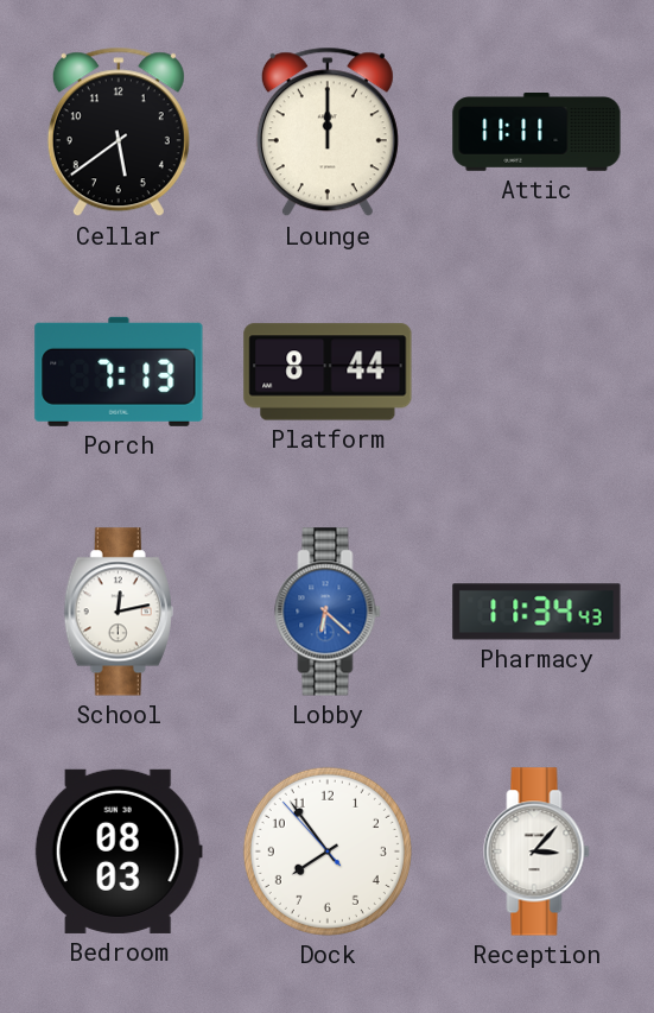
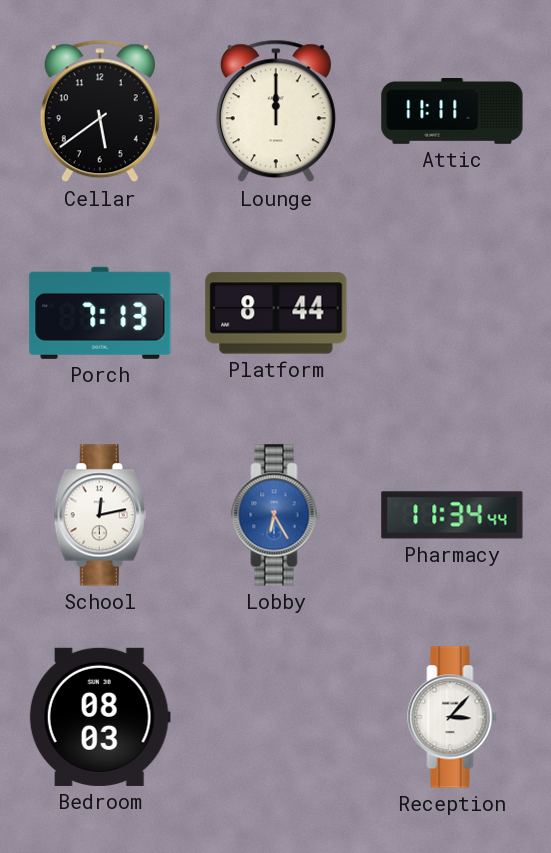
Lobby: 6:22 -> 6:25
Pharmacy: 11:34:43 -> 11:34:44
Dock: 7:53 -> none
